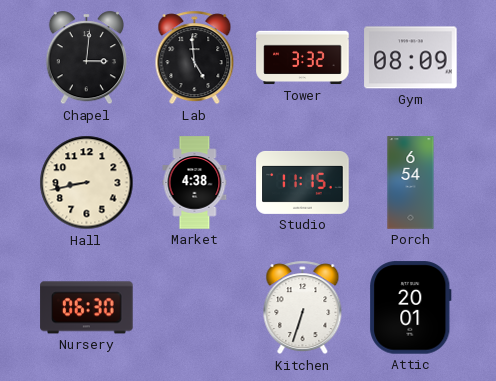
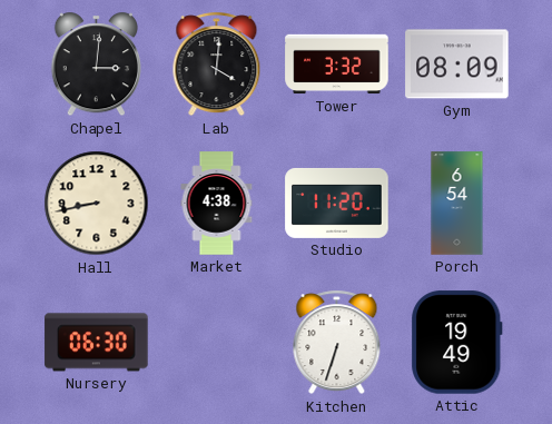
Lab: 4:59 -> 4:01
Studio: 11:15 -> 11:20
Attic: 20:01 -> 19:49
